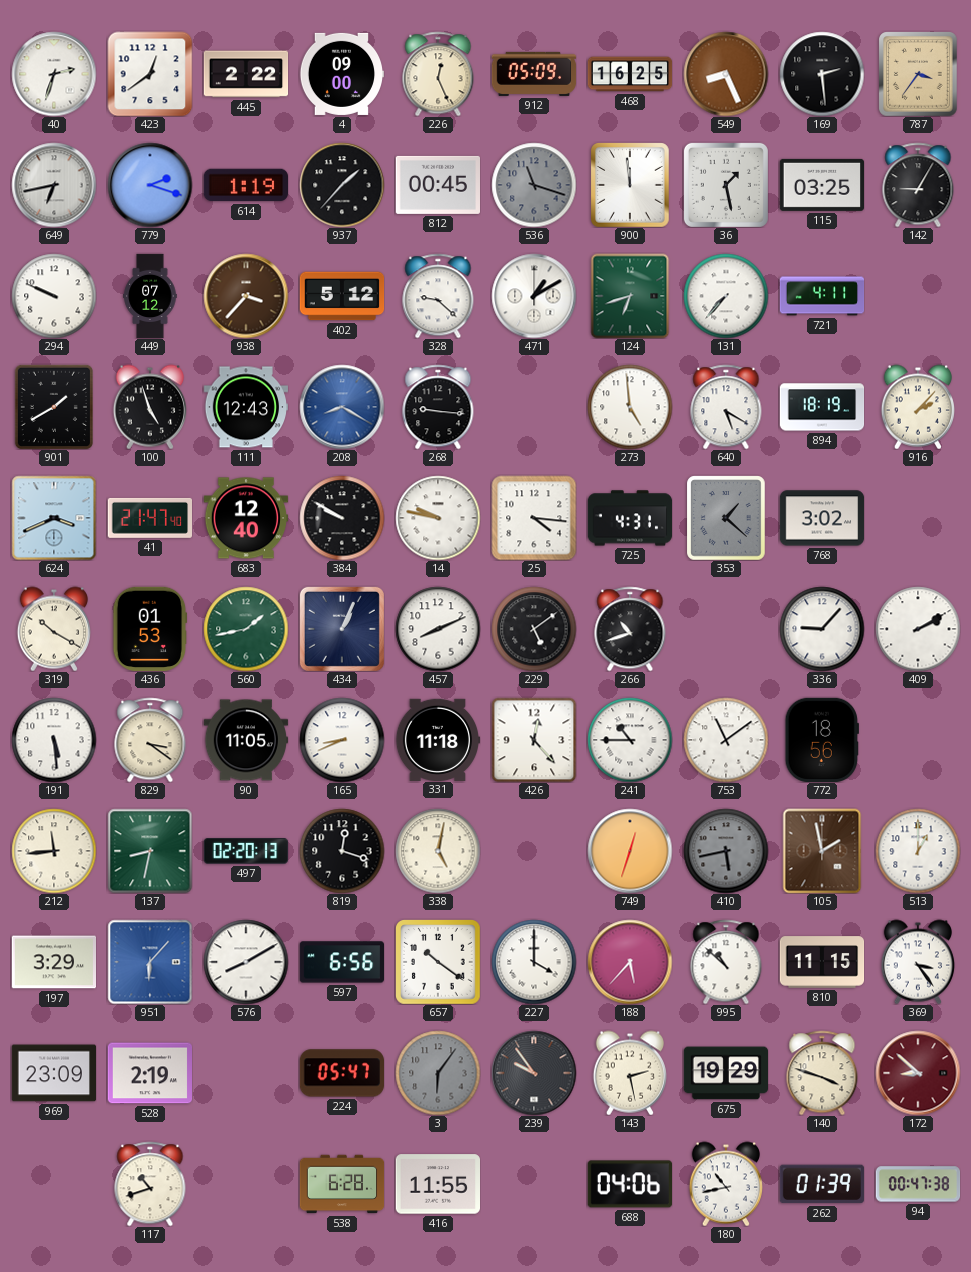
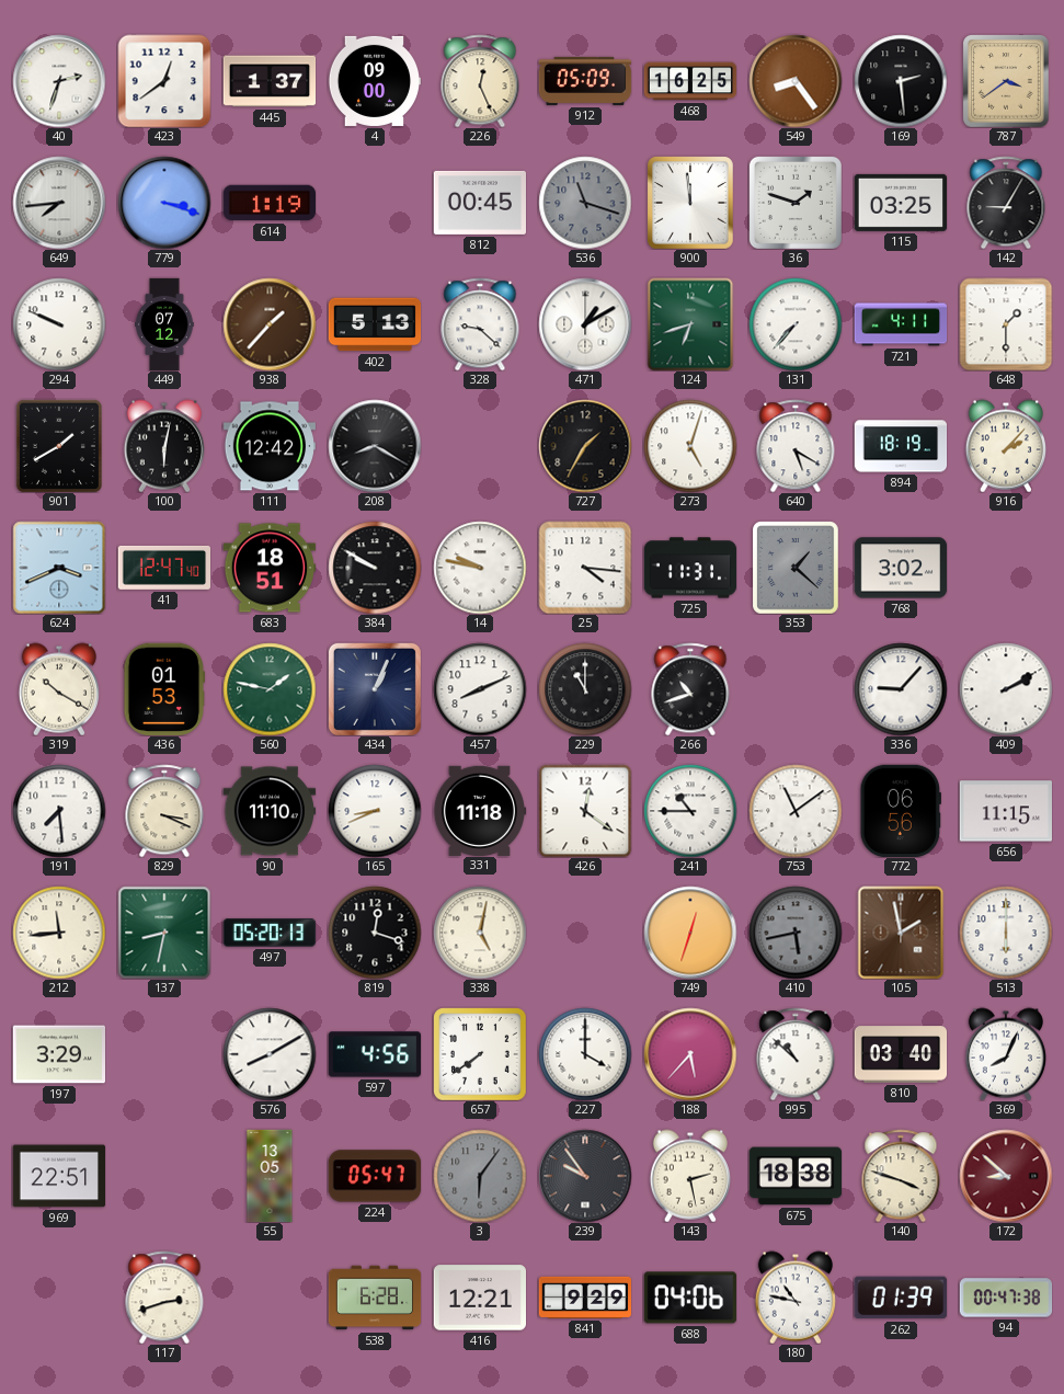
445: 2:22 -> 1:37
549: 8:26 -> 8:24
787: 3:36 -> 3:39
649: 6:43 -> 7:44
779: 2:18 -> 3:18
937: 1:37 -> none
36: 1:28 -> 1:48
938: 3:37 -> 1:37
402: 5:12 -> 5:13
648: none -> 1:30
100: 4:57 -> 6:02
111: 12:43 -> 12:42
208 dial: blue -> black
268: 9:16 -> none
727: none -> 1:35
273: 4:59 -> 5:03
41: 21:47 -> 12:47
683: 12:40 -> 18:51
725: 4:31 -> 11:31
560: 1:43 -> 1:47
229: 5:09 -> 11:00
191: 5:29 -> 7:29
829: 3:21 -> 3:19
90: 11:05 -> 11:10
426: 12:23 -> 12:21
772: 18:56 -> 06:56
656: none -> 11:15
497: 02:20 -> 05:20
513: 1:00 -> 6:00
951: 6:07 -> none
597: 6:56 -> 4:56
657: 10:21 -> 7:39
810: 11:15 -> 03:40
369: 3:24 -> 8:04
969: 23:09 -> 22:51
528: 2:19 -> none
55: none -> 13:05
675: 19:29 -> 18:38
117: 10:42 -> 2:42
416: 11:55 -> 12:21
841: none -> 9:29
180: 10:43 -> 10:47
